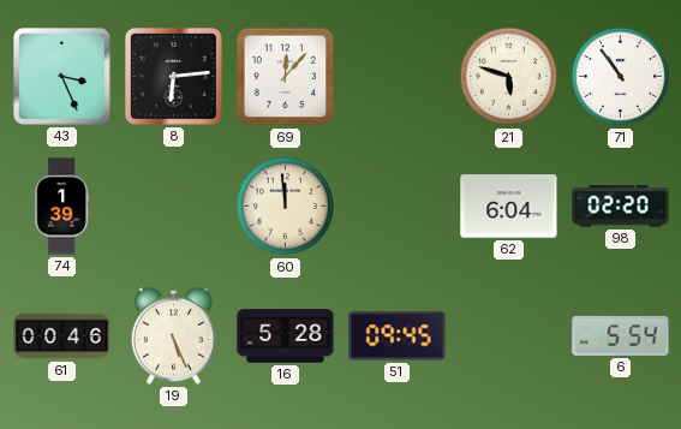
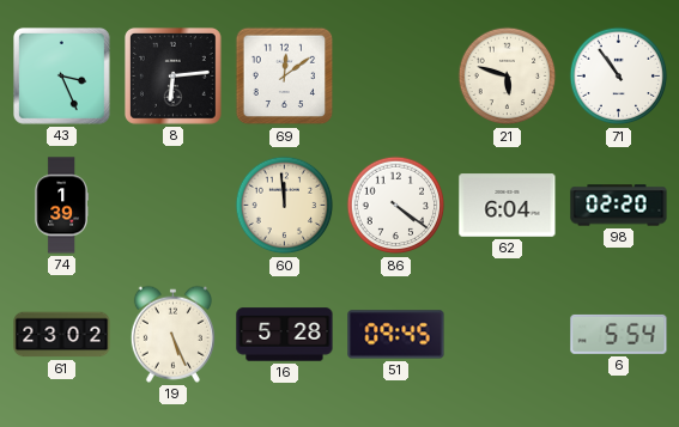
69: 12:07 -> 12:09
86: none -> 4:21
61: 00:46 -> 23:02
